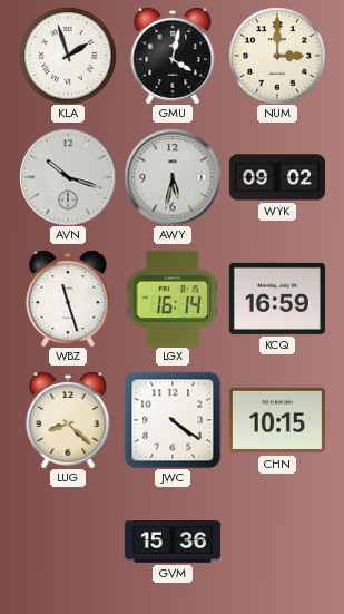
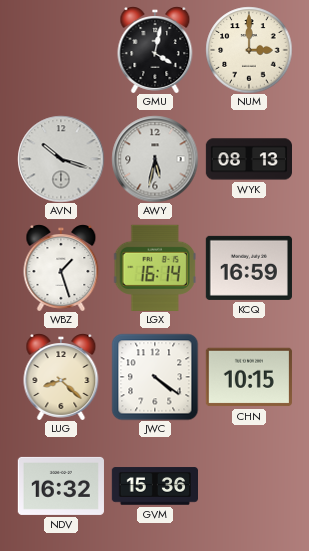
KLA: 1:57 -> none
WYK: 09:02 -> 08:13
WBZ: 11:27 -> 1:27
NDV: none -> 16:32
